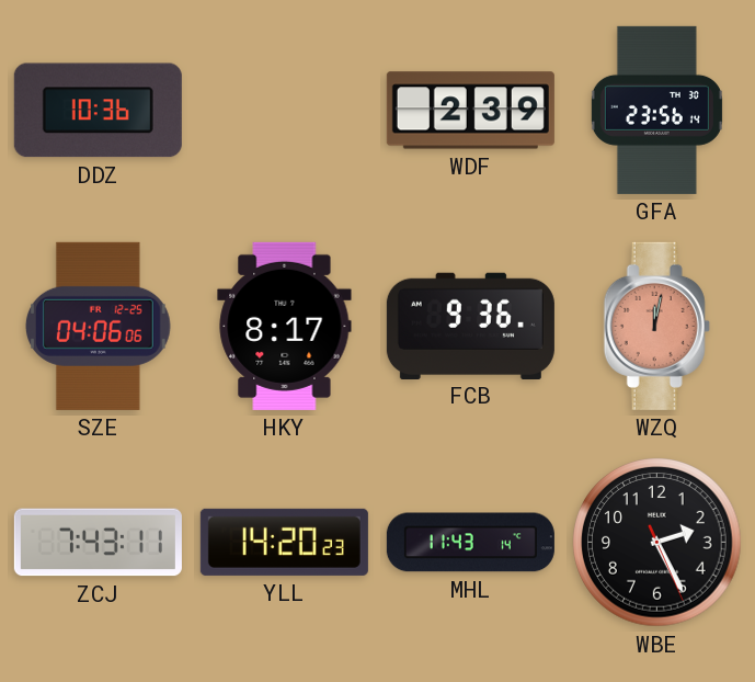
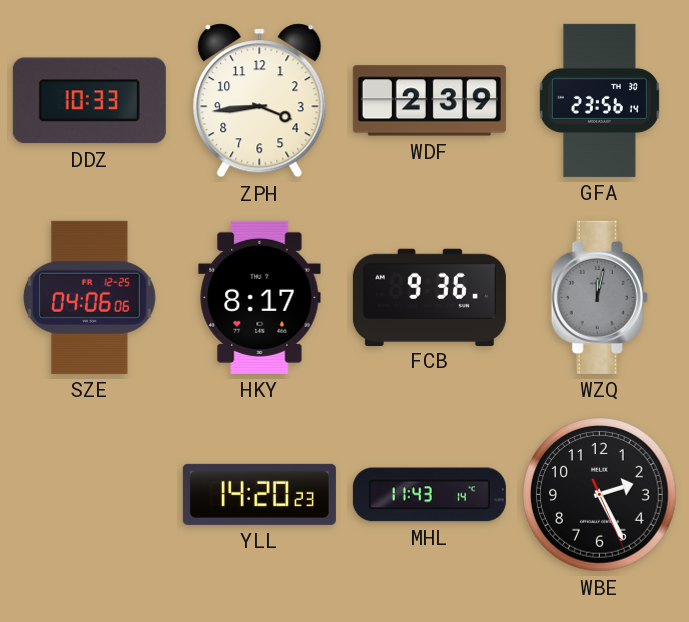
DDZ: 10:36 -> 10:33
ZPH: none -> 3:44
WZQ dial: salmon -> grey
ZCJ: 7:43 -> none
